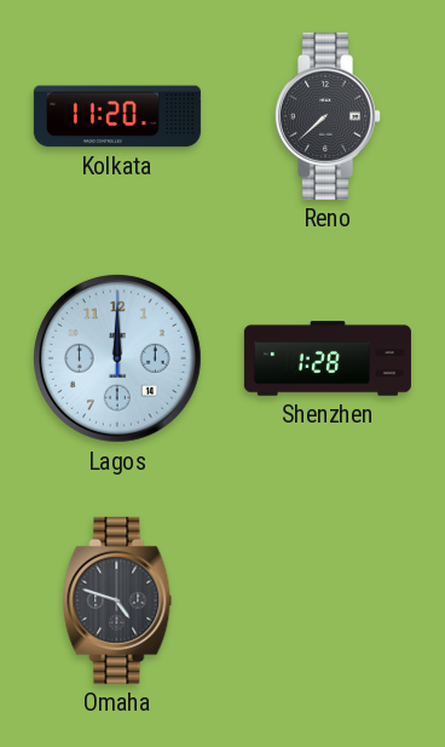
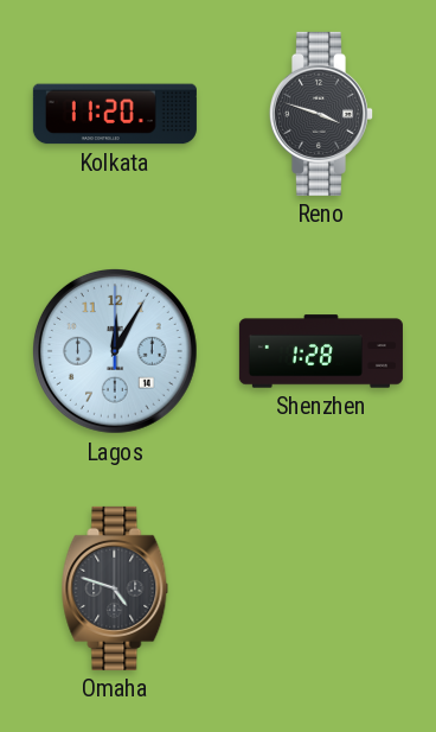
Reno: 7:38 -> 3:48
Lagos: 12:00 -> 12:05
